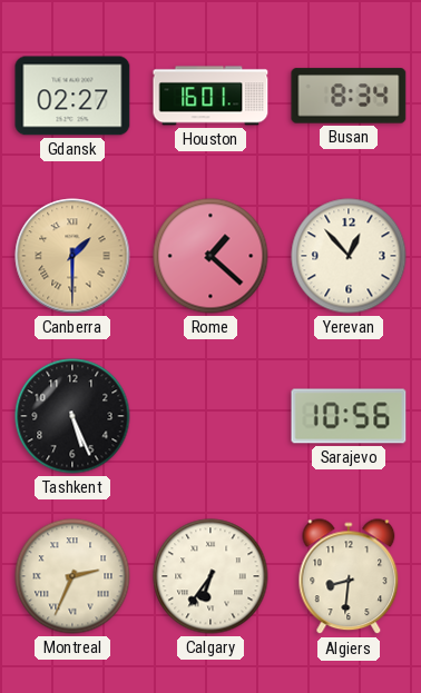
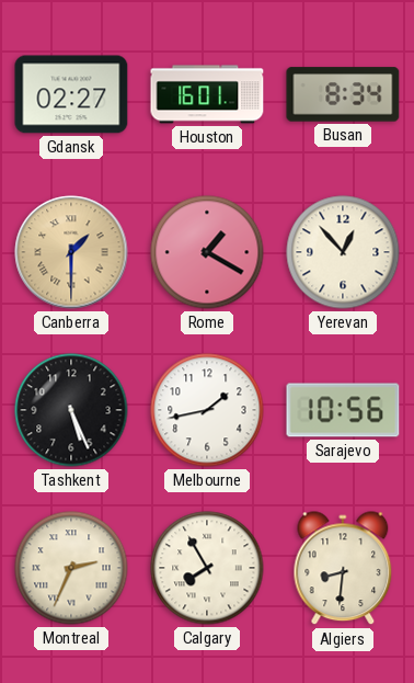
Rome: 1:22 -> 1:20
Melbourne: none -> 1:43
Calgary: 6:36 -> 7:55
